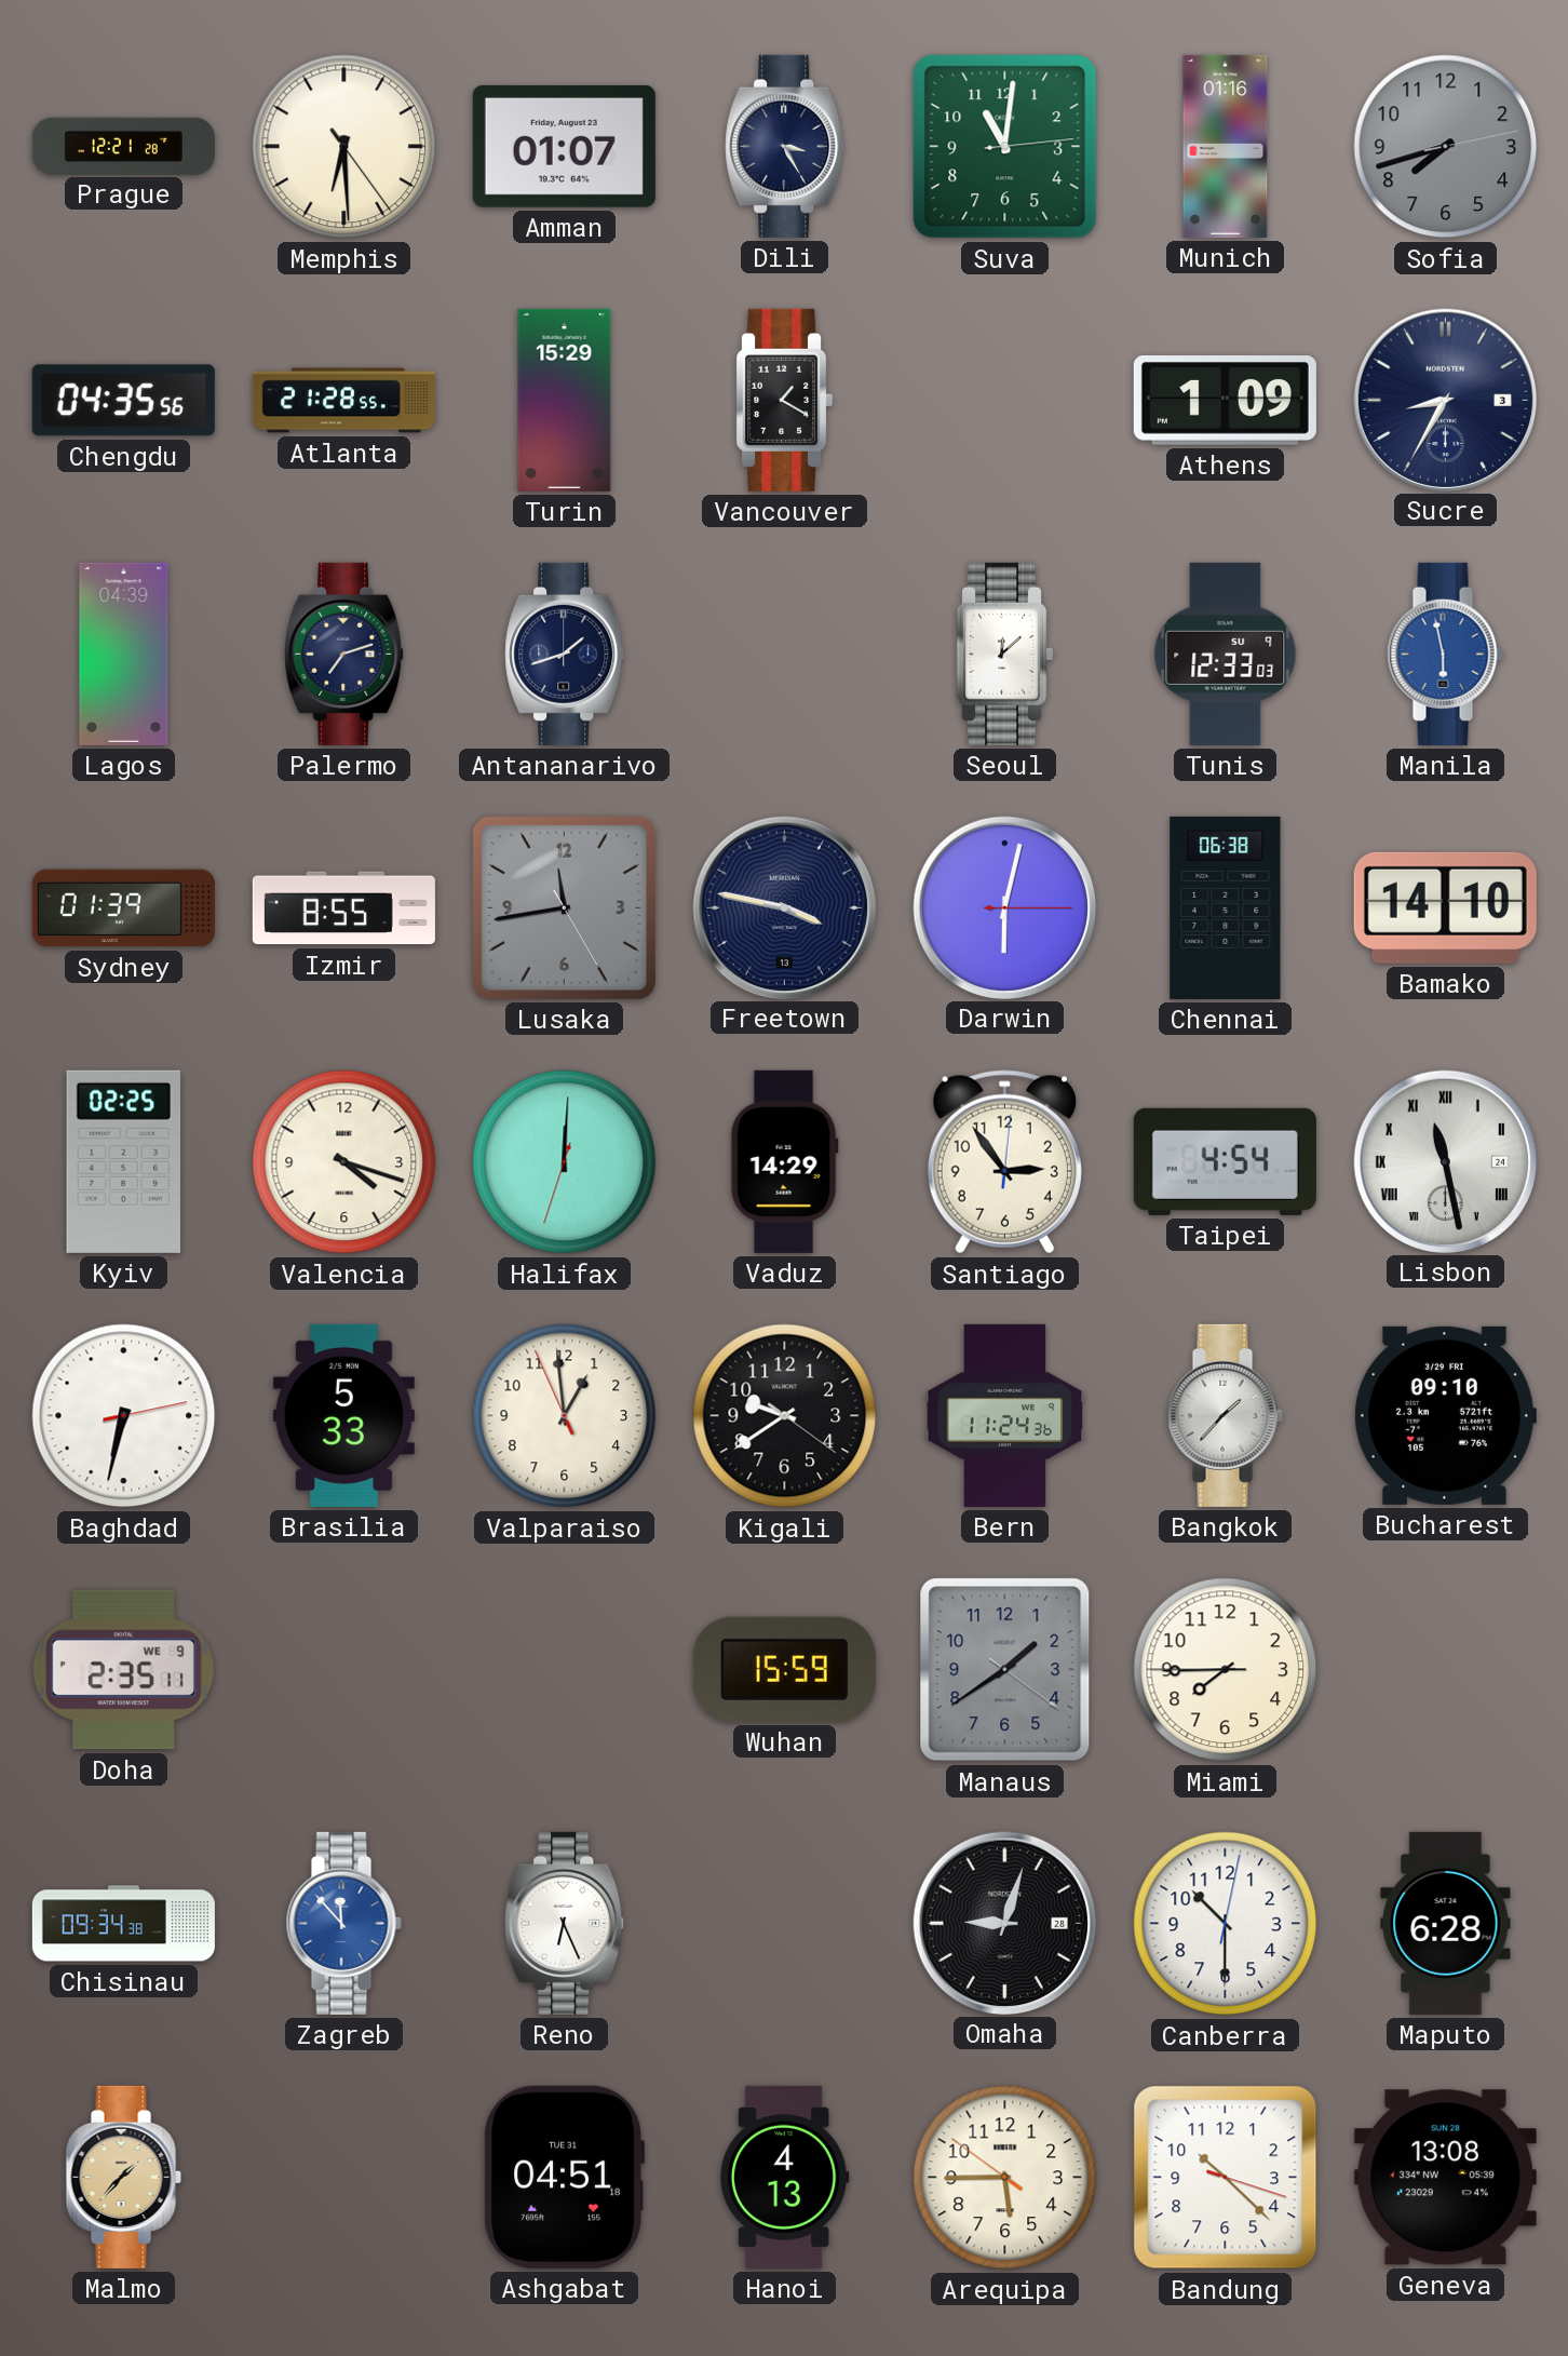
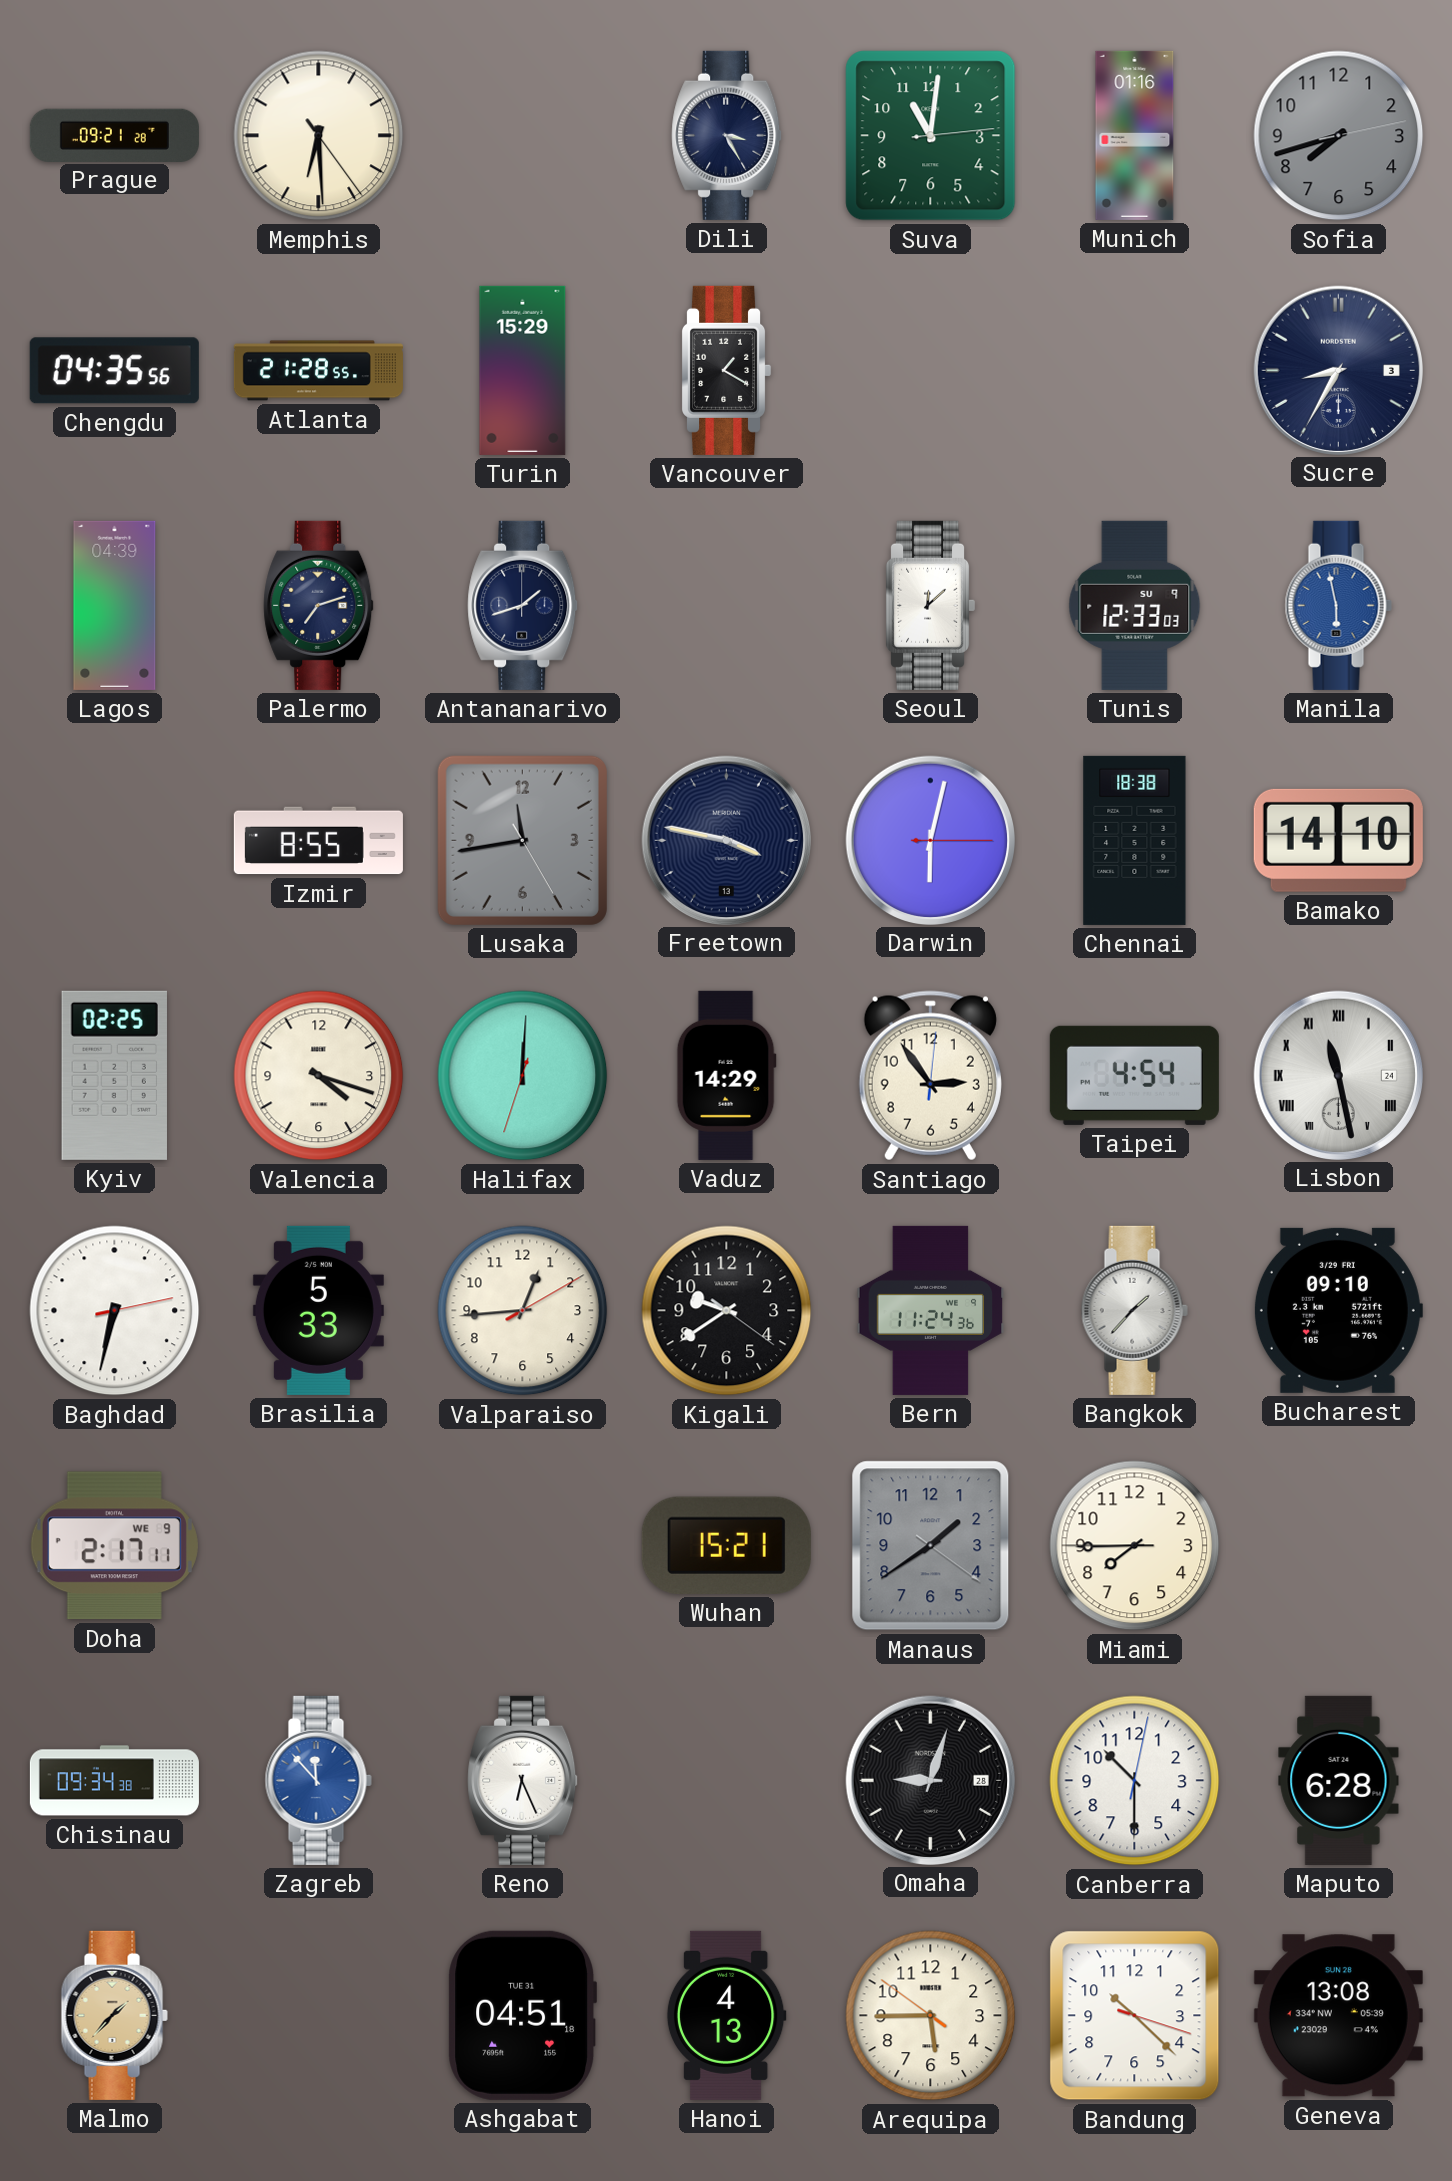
Prague: 12:21 -> 09:21
Amman: 01:07 -> none
Athens: 1:09 -> none
Sydney: 01:39 -> none
Chennai: 06:38 -> 18:38
Valparaiso: 12:58 -> 12:44
Doha: 2:35 -> 2:17
Wuhan: 15:59 -> 15:21
